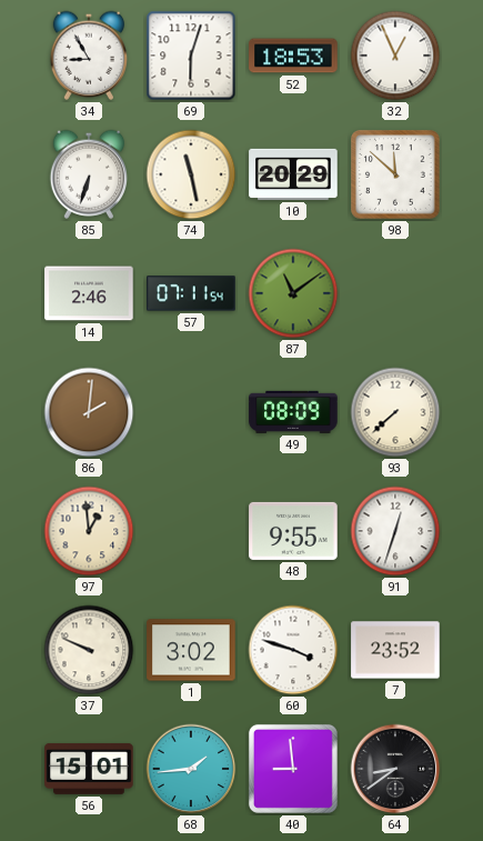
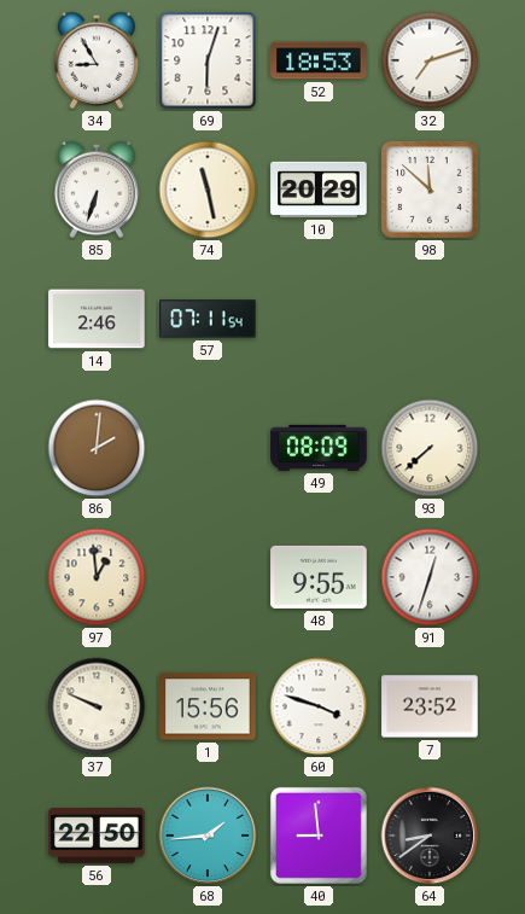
32: 12:56 -> 7:12
87: 11:09 -> none
1: 3:02 -> 15:56
56: 15:01 -> 22:50
